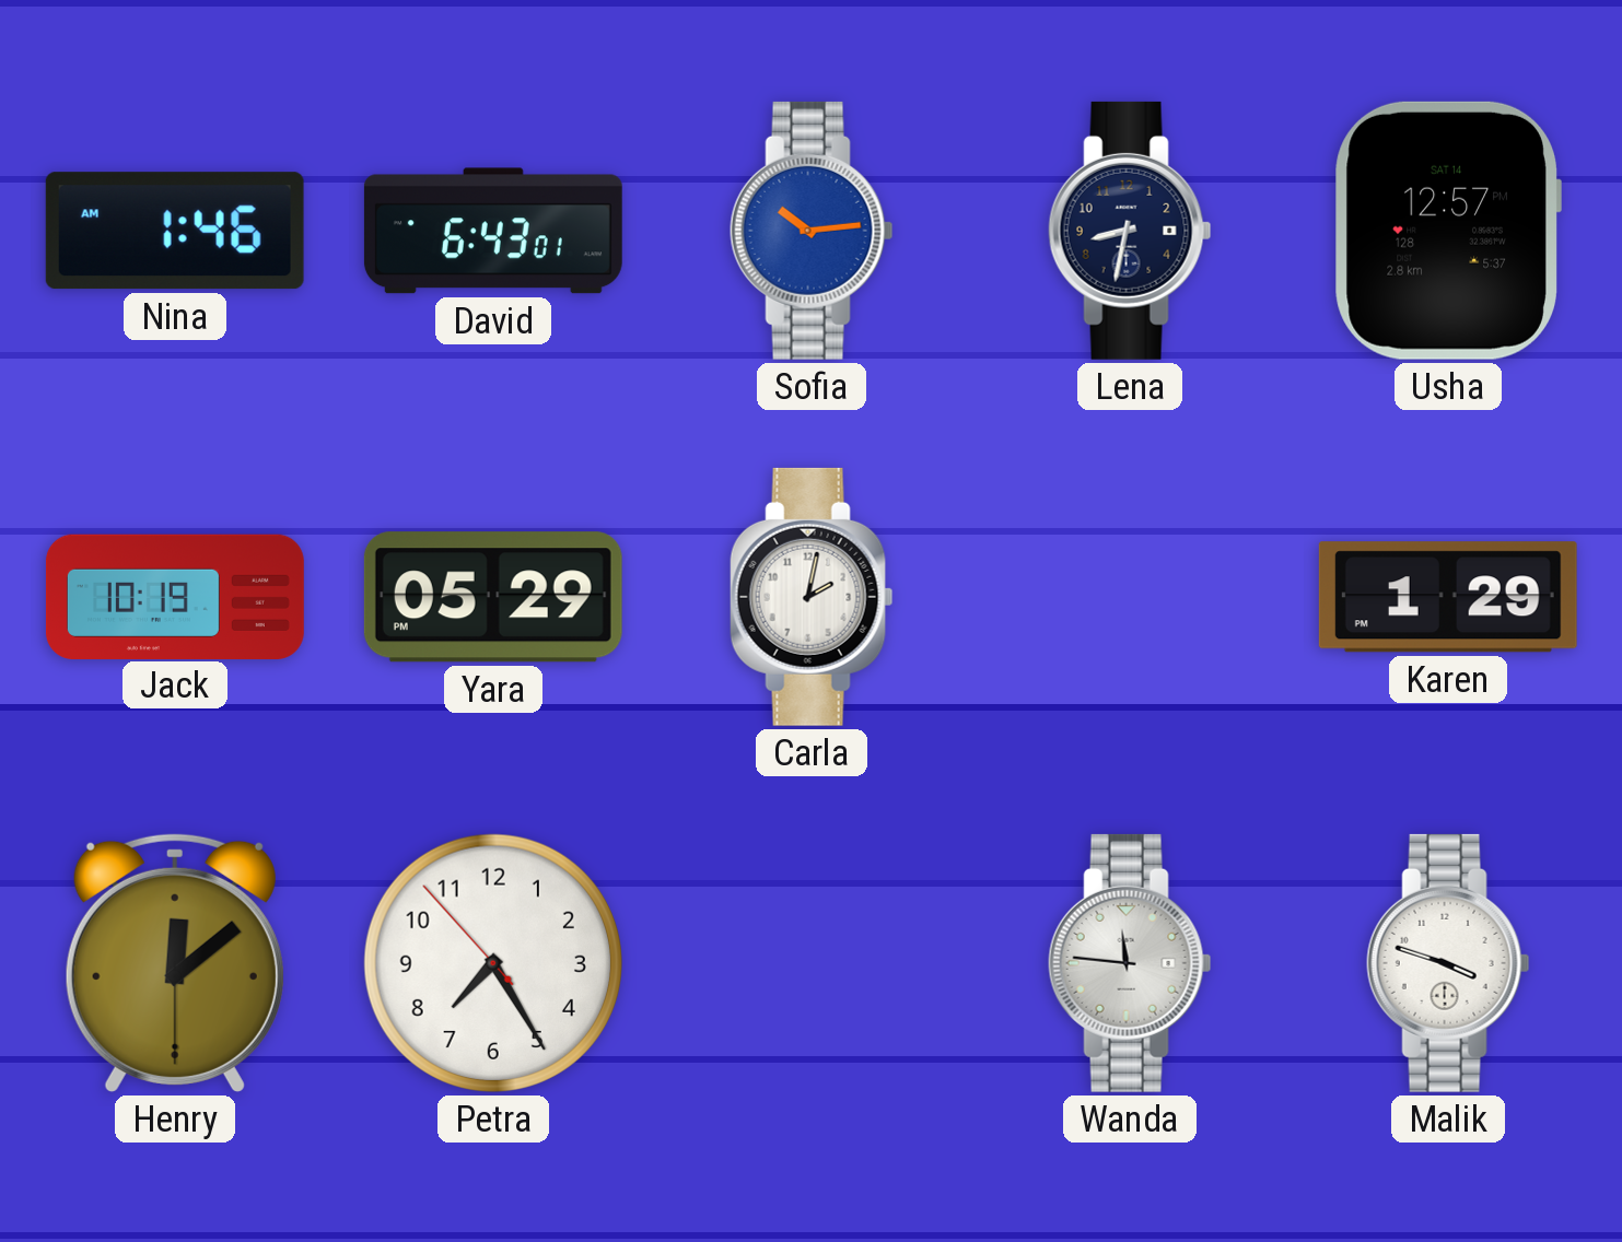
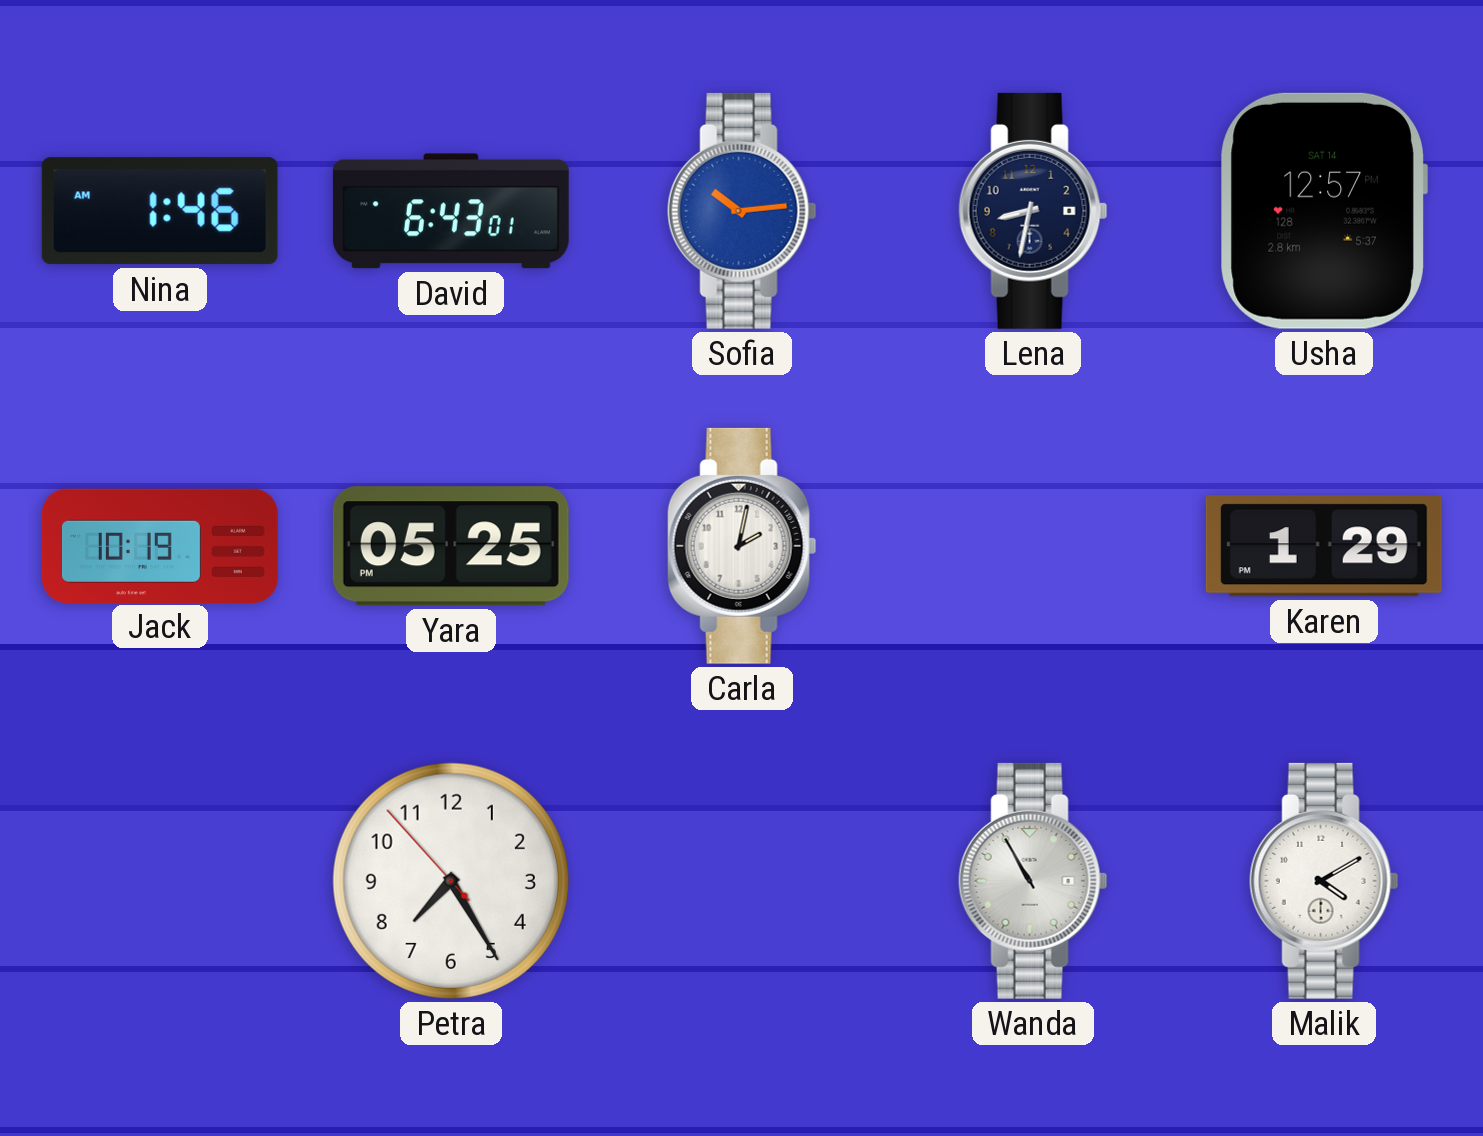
Yara: 05:29 -> 05:25
Henry: 12:08 -> none
Wanda: 11:46 -> 10:55
Malik: 3:48 -> 4:10
